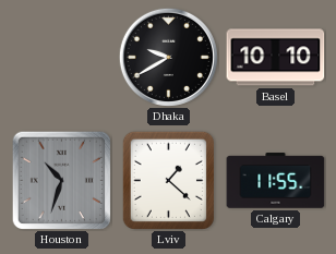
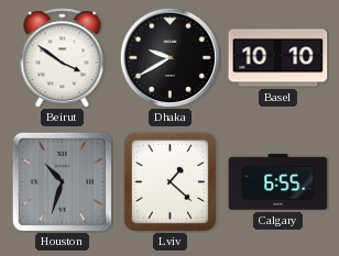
Beirut: none -> 3:51
Calgary: 11:55 -> 6:55
